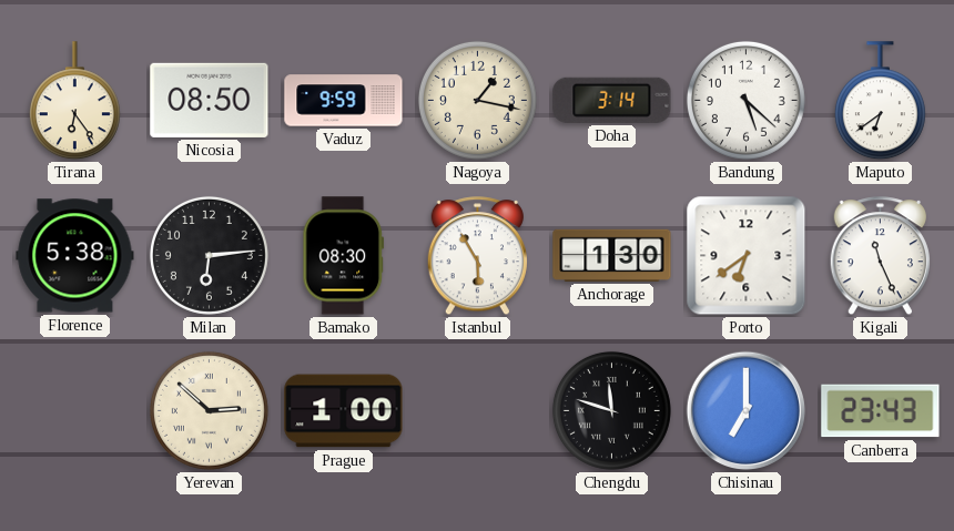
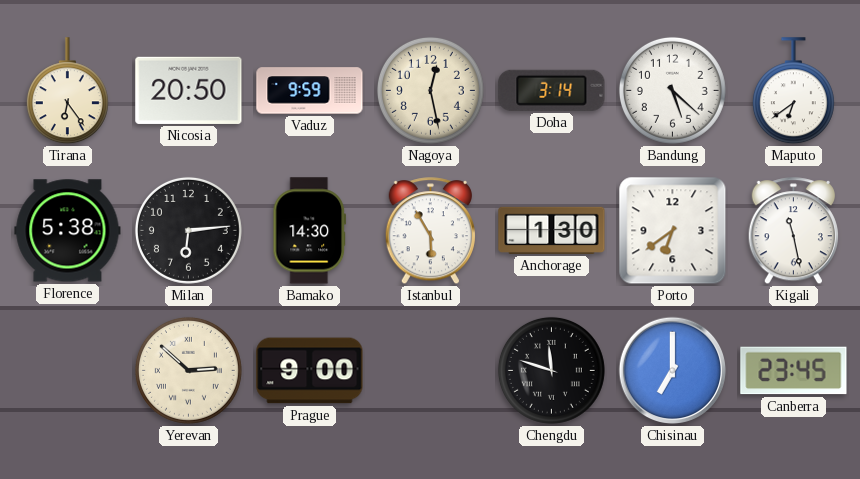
Nicosia: 08:50 -> 20:50
Nagoya: 1:17 -> 12:28
Bamako: 08:30 -> 14:30
Kigali: 11:26 -> 11:28
Prague: 1:00 -> 9:00
Canberra: 23:43 -> 23:45
